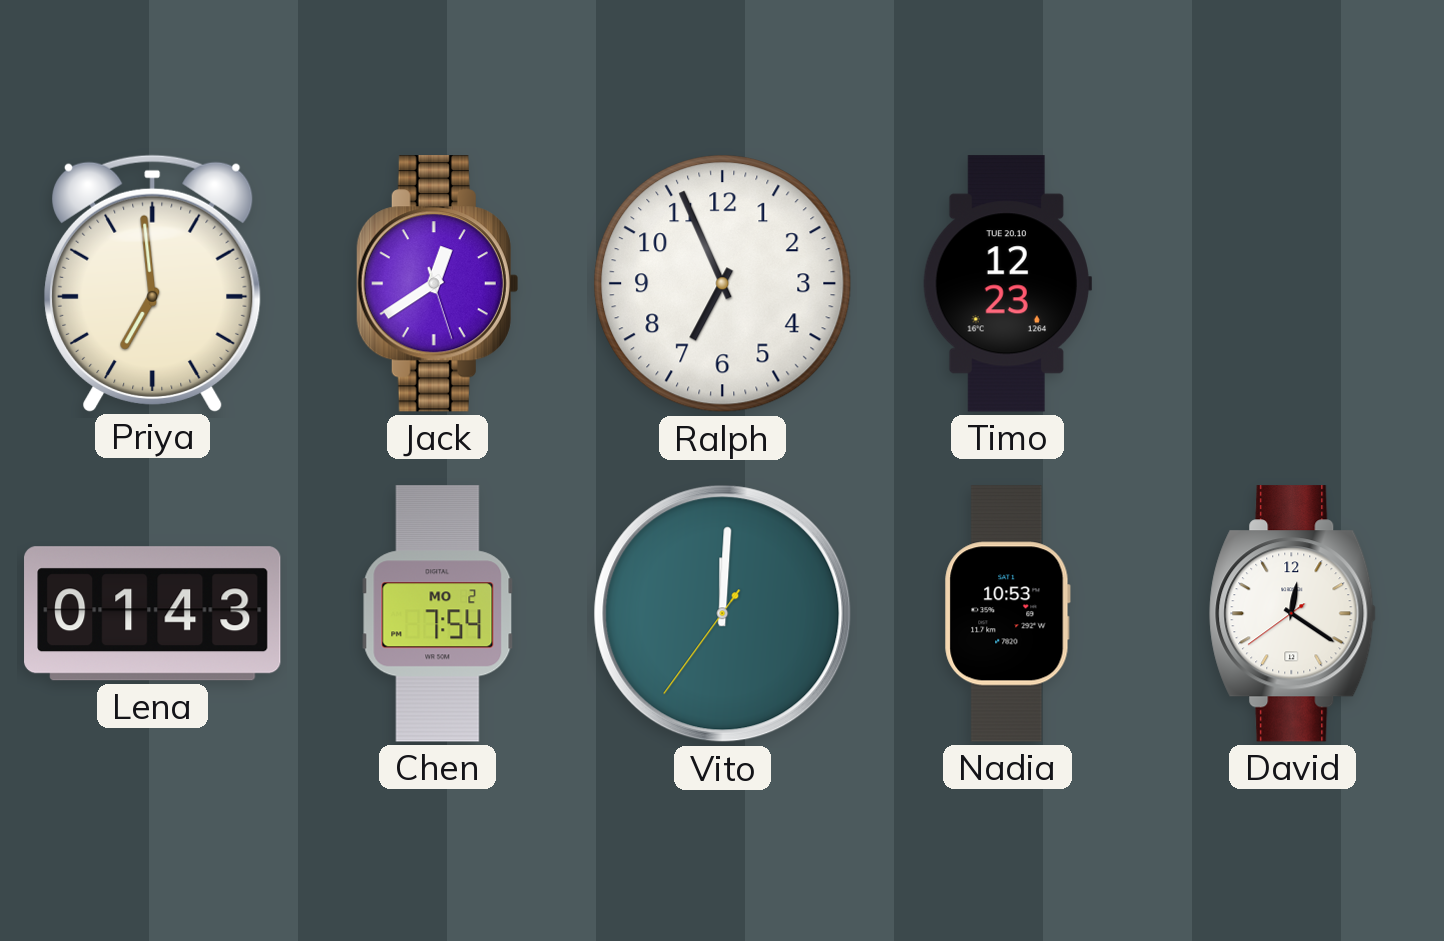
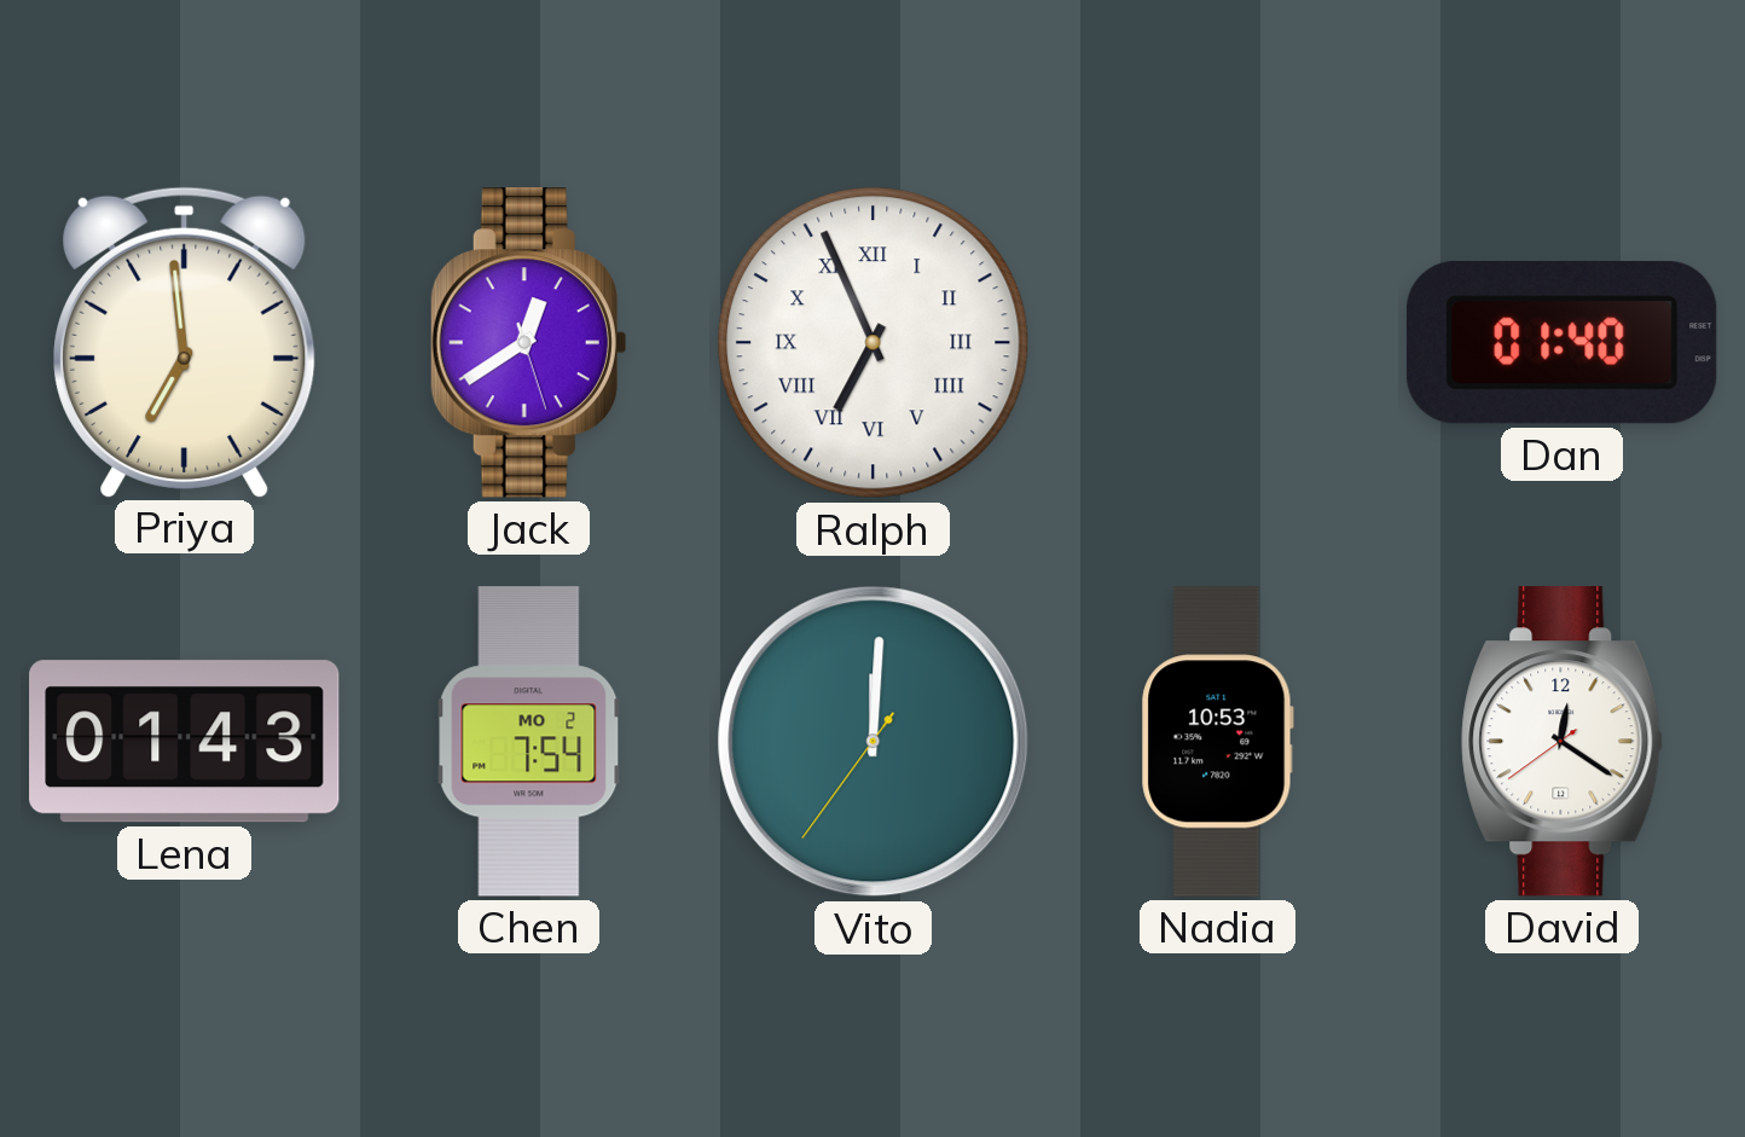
Ralph numerals: Arabic -> Roman
Timo: 12:23 -> none
Dan: none -> 01:40
